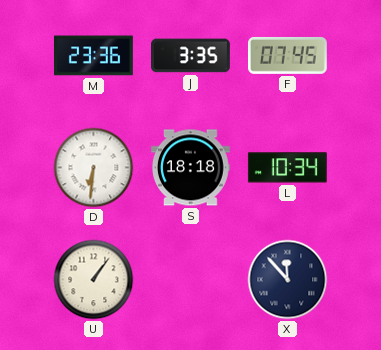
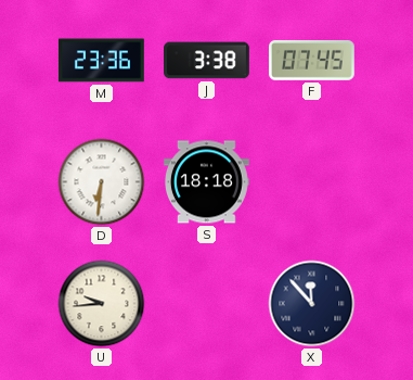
J: 3:35 -> 3:38
L: 10:34 -> none
U: 1:06 -> 9:44
